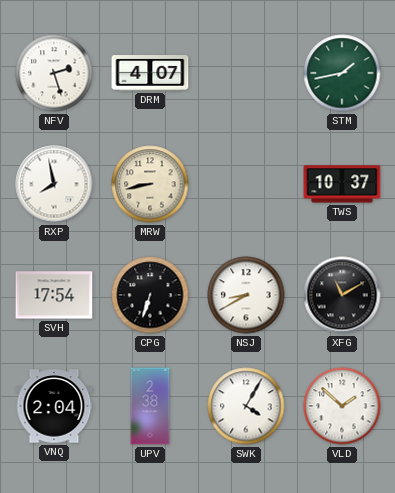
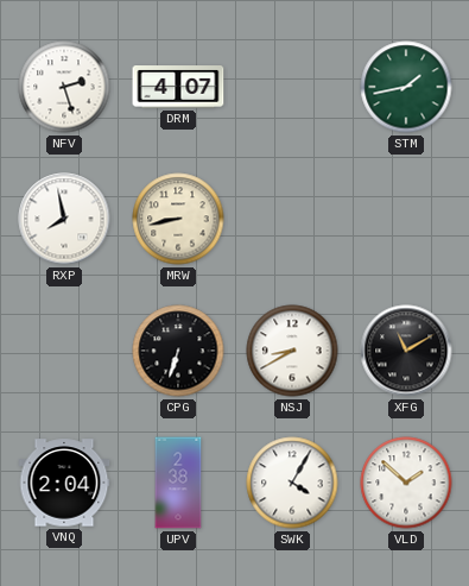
TWS: 10:37 -> none
SVH: 17:54 -> none
